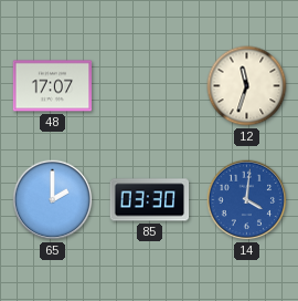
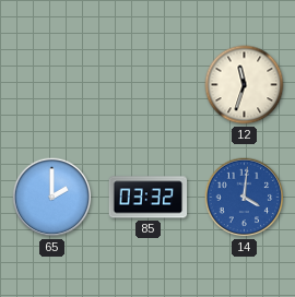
48: 17:07 -> none
85: 03:30 -> 03:32
